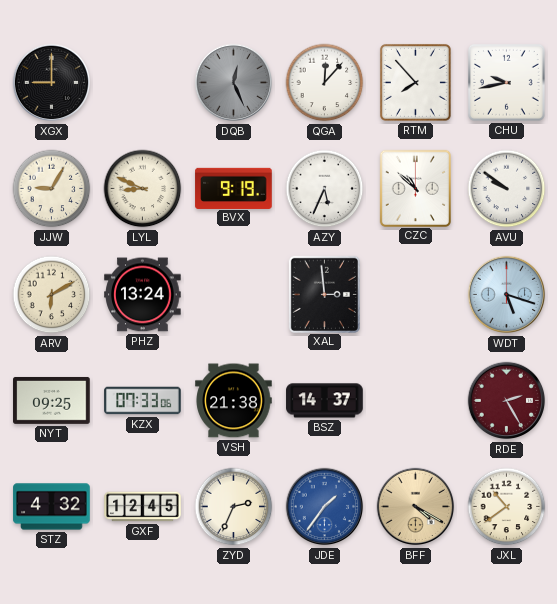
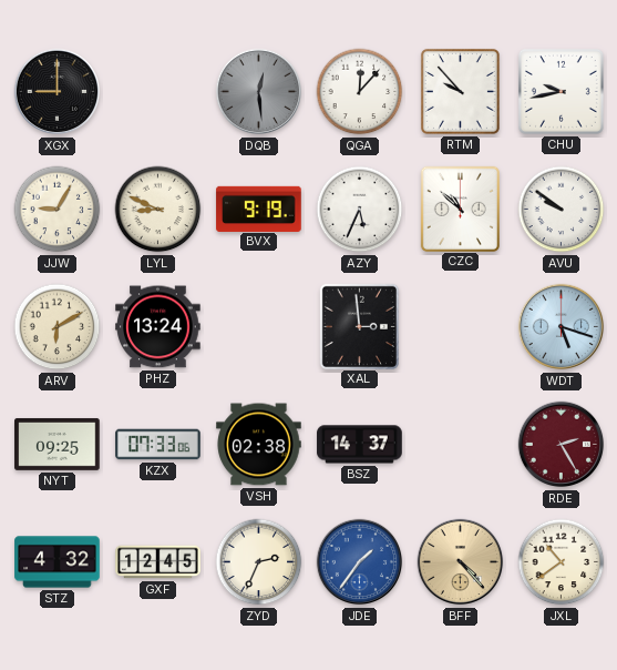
DQB: 12:26 -> 12:29
RTM: 7:53 -> 9:53
VSH: 21:38 -> 02:38
BFF: 4:20 -> 4:23
